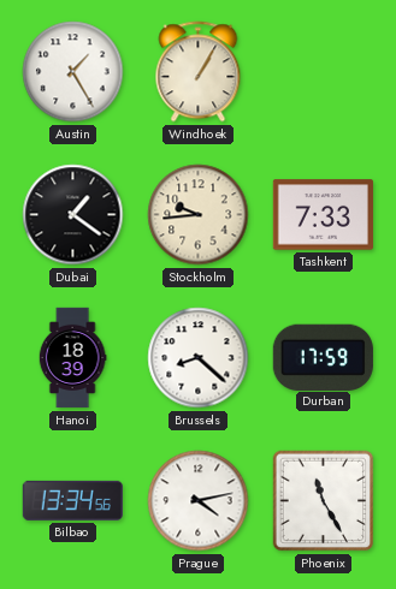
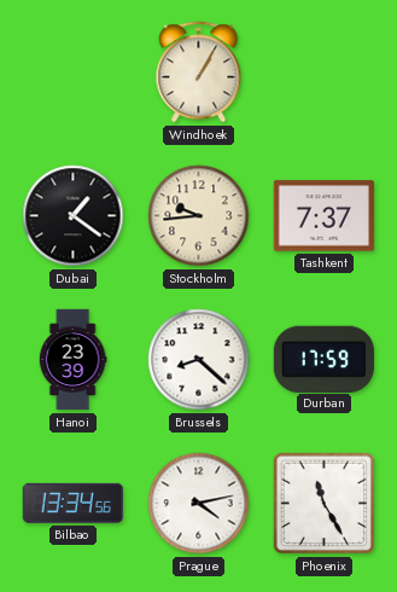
Austin: 1:25 -> none
Tashkent: 7:33 -> 7:37
Hanoi: 18:39 -> 23:39
